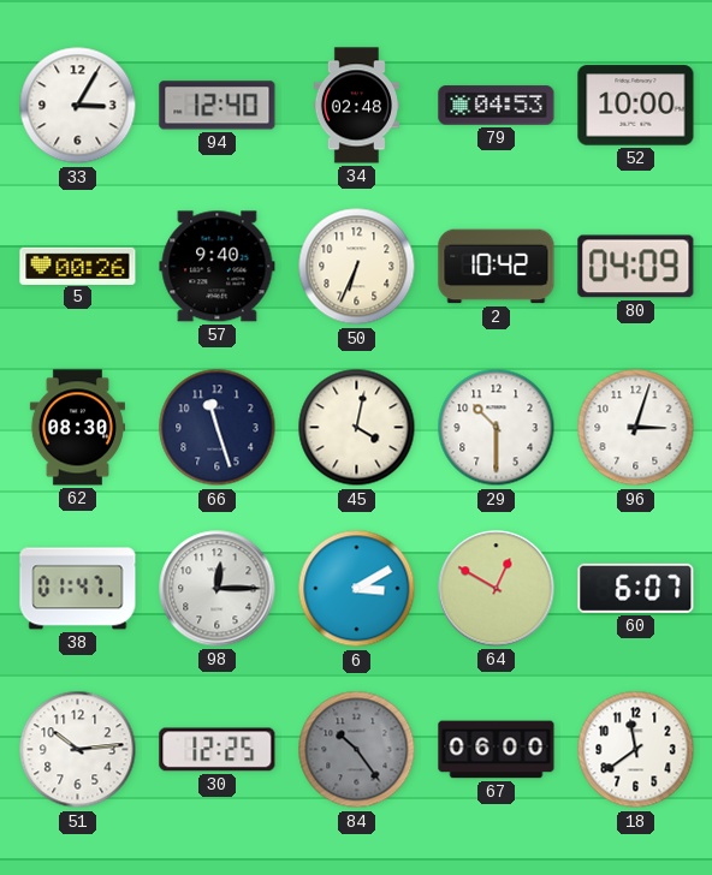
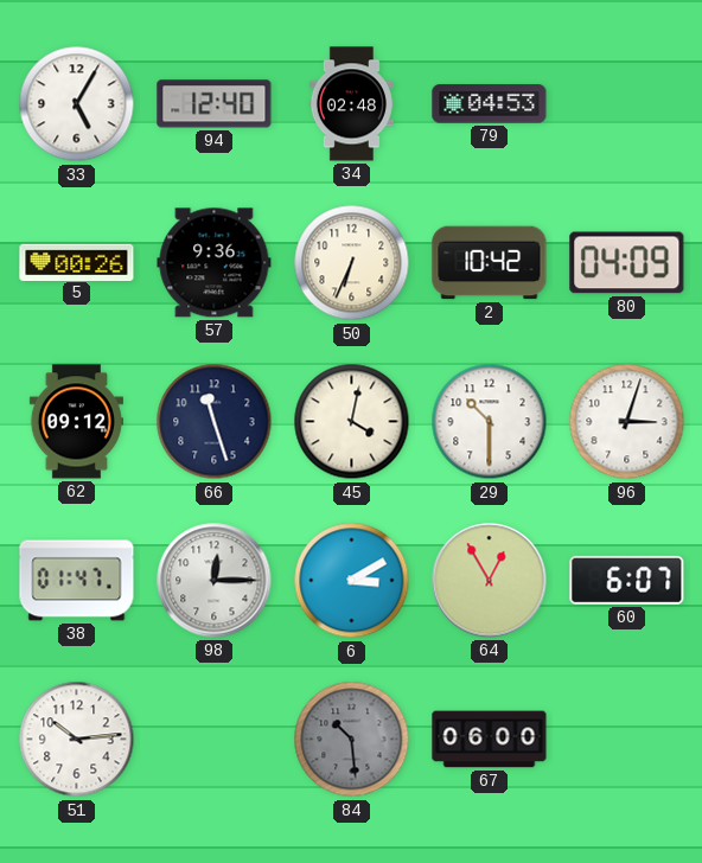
33: 3:05 -> 5:05
52: 10:00 -> none
57: 9:40 -> 9:36
62: 08:30 -> 09:12
64: 12:50 -> 12:55
30: 12:25 -> none
84: 10:24 -> 10:29
18: 11:39 -> none
